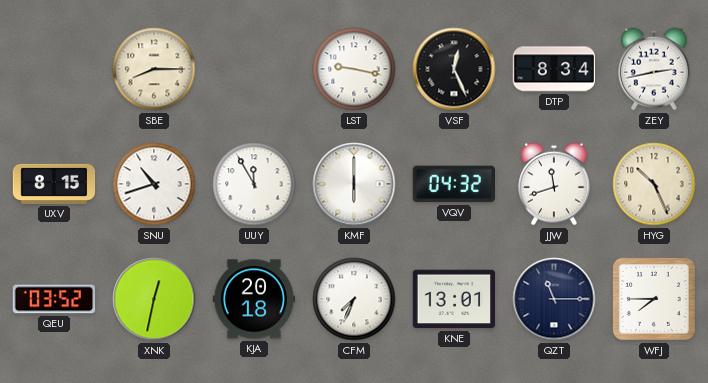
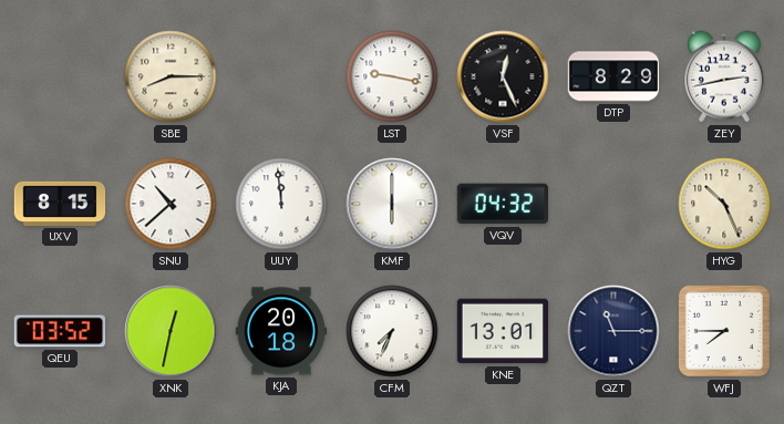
DTP: 8:34 -> 8:29
SNU: 10:42 -> 10:38
UUY: 11:55 -> 11:59
JJW: 11:42 -> none
